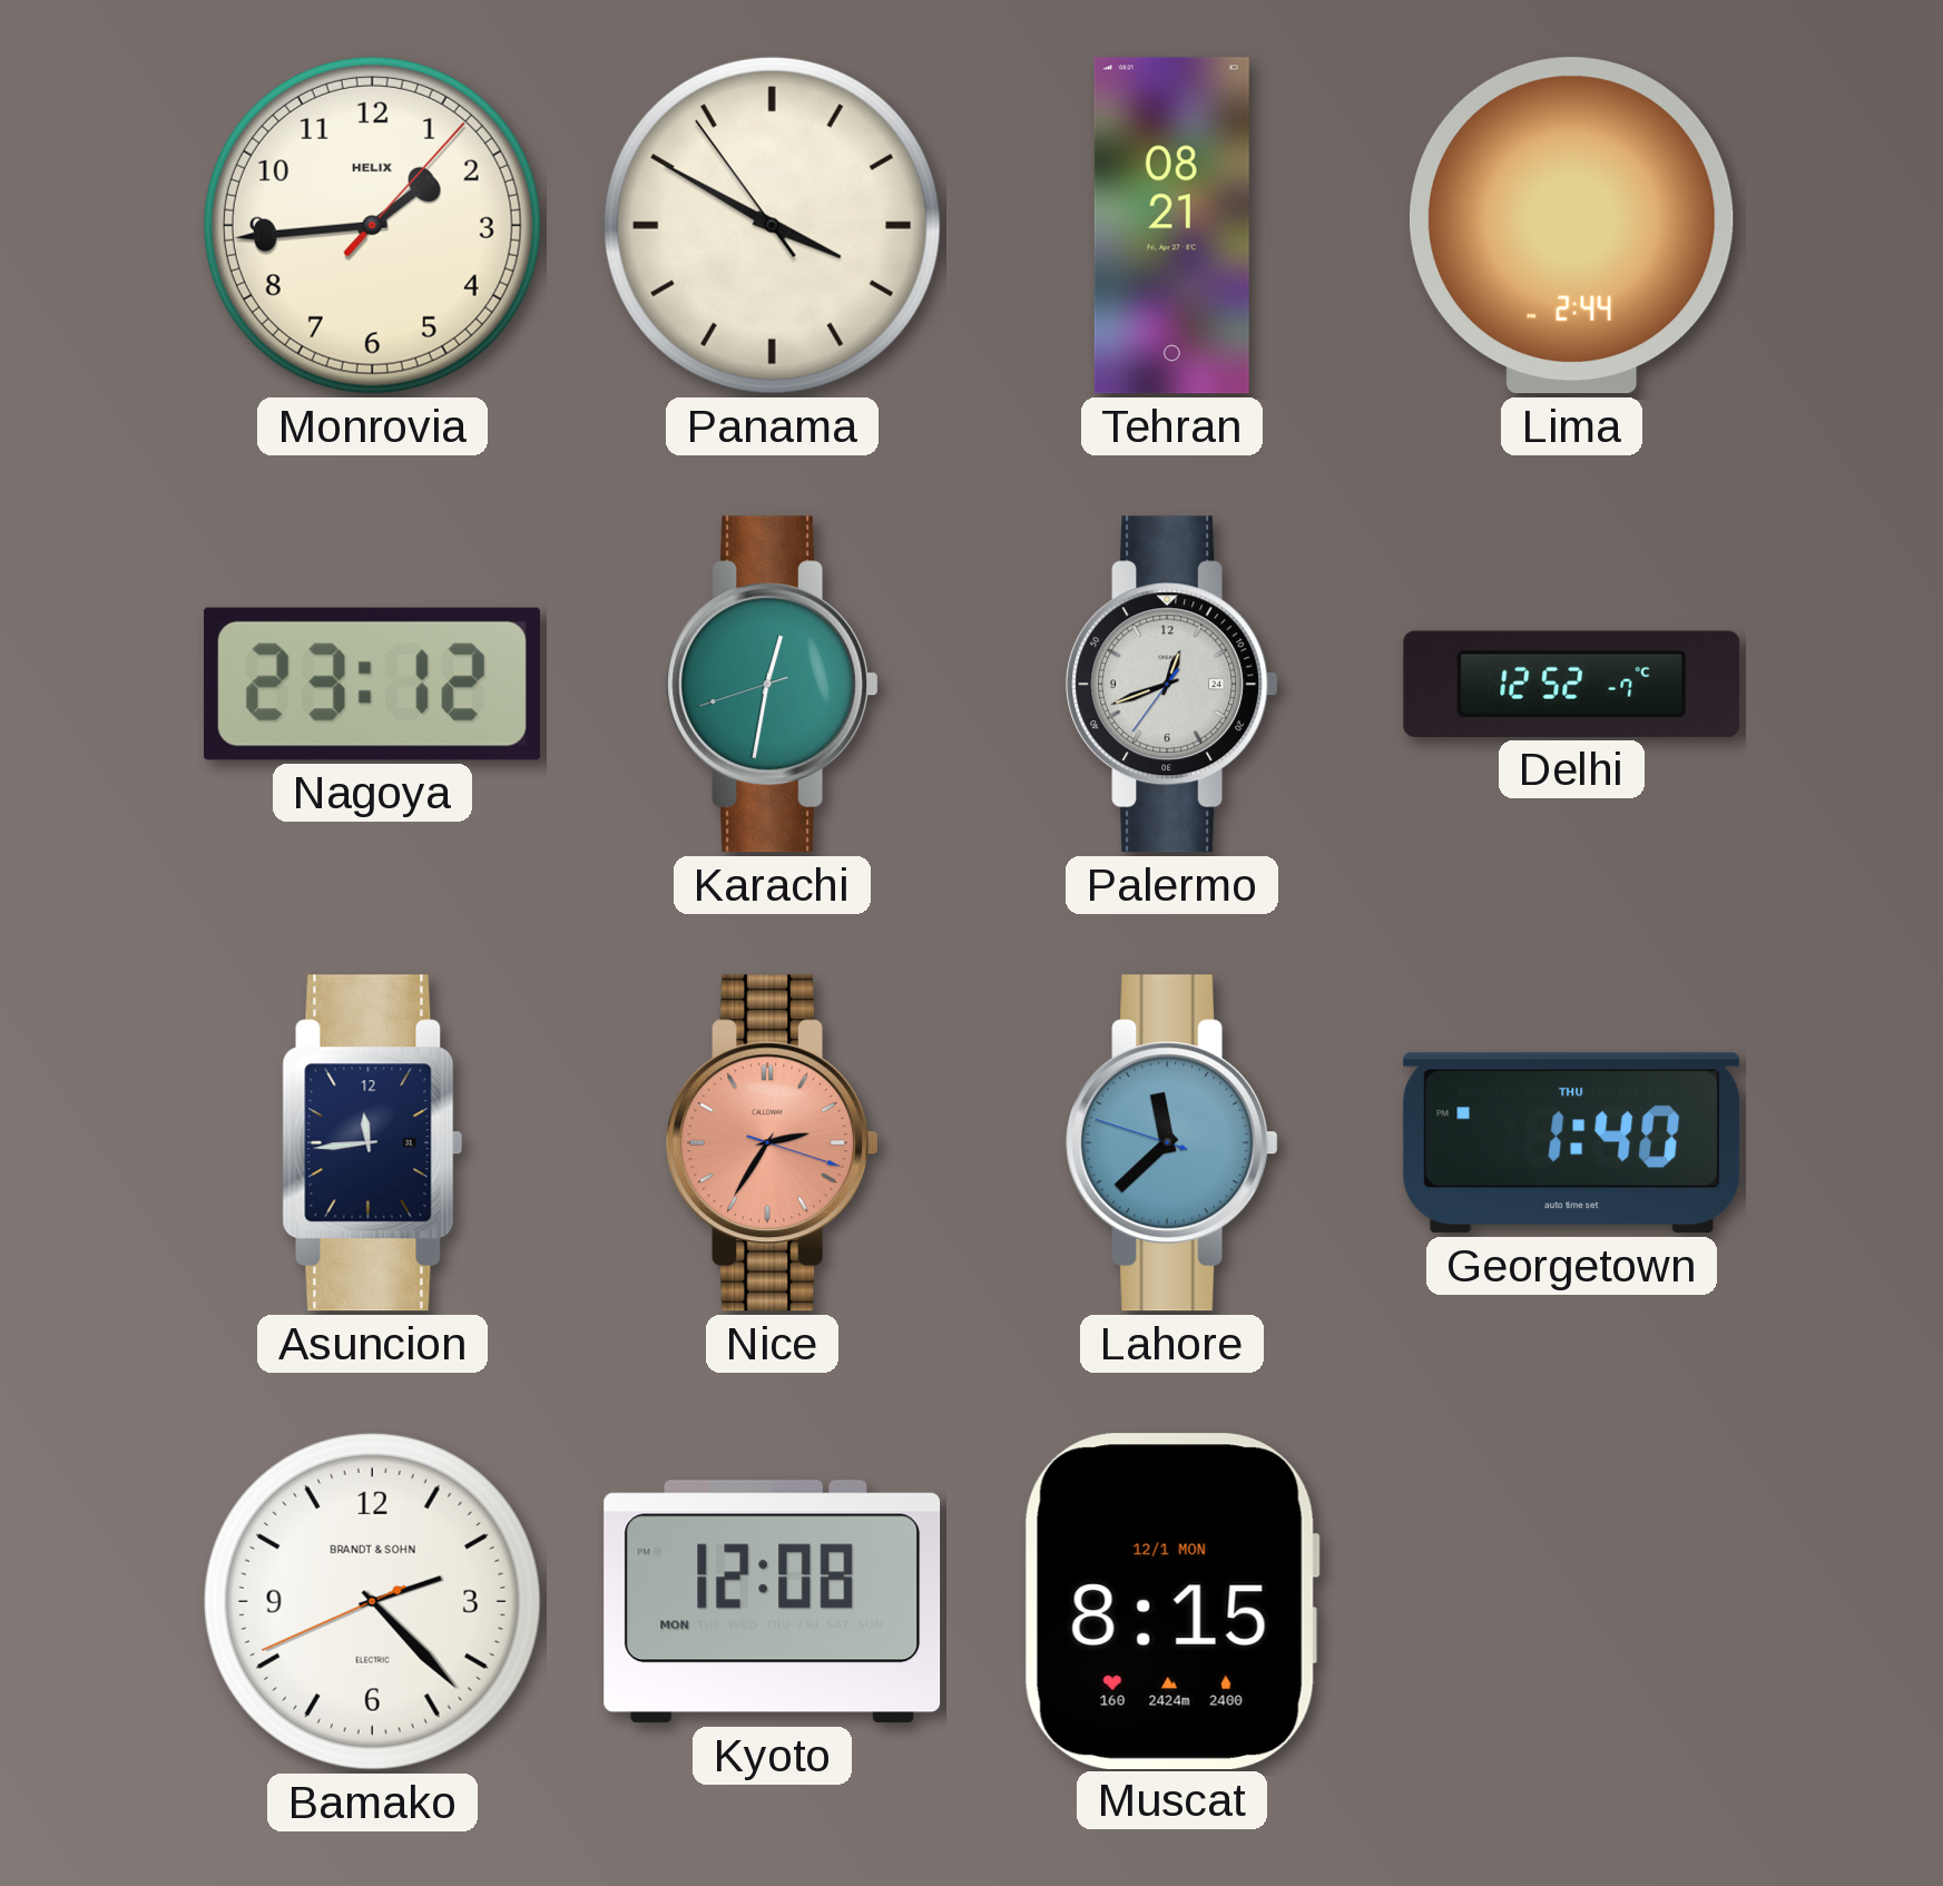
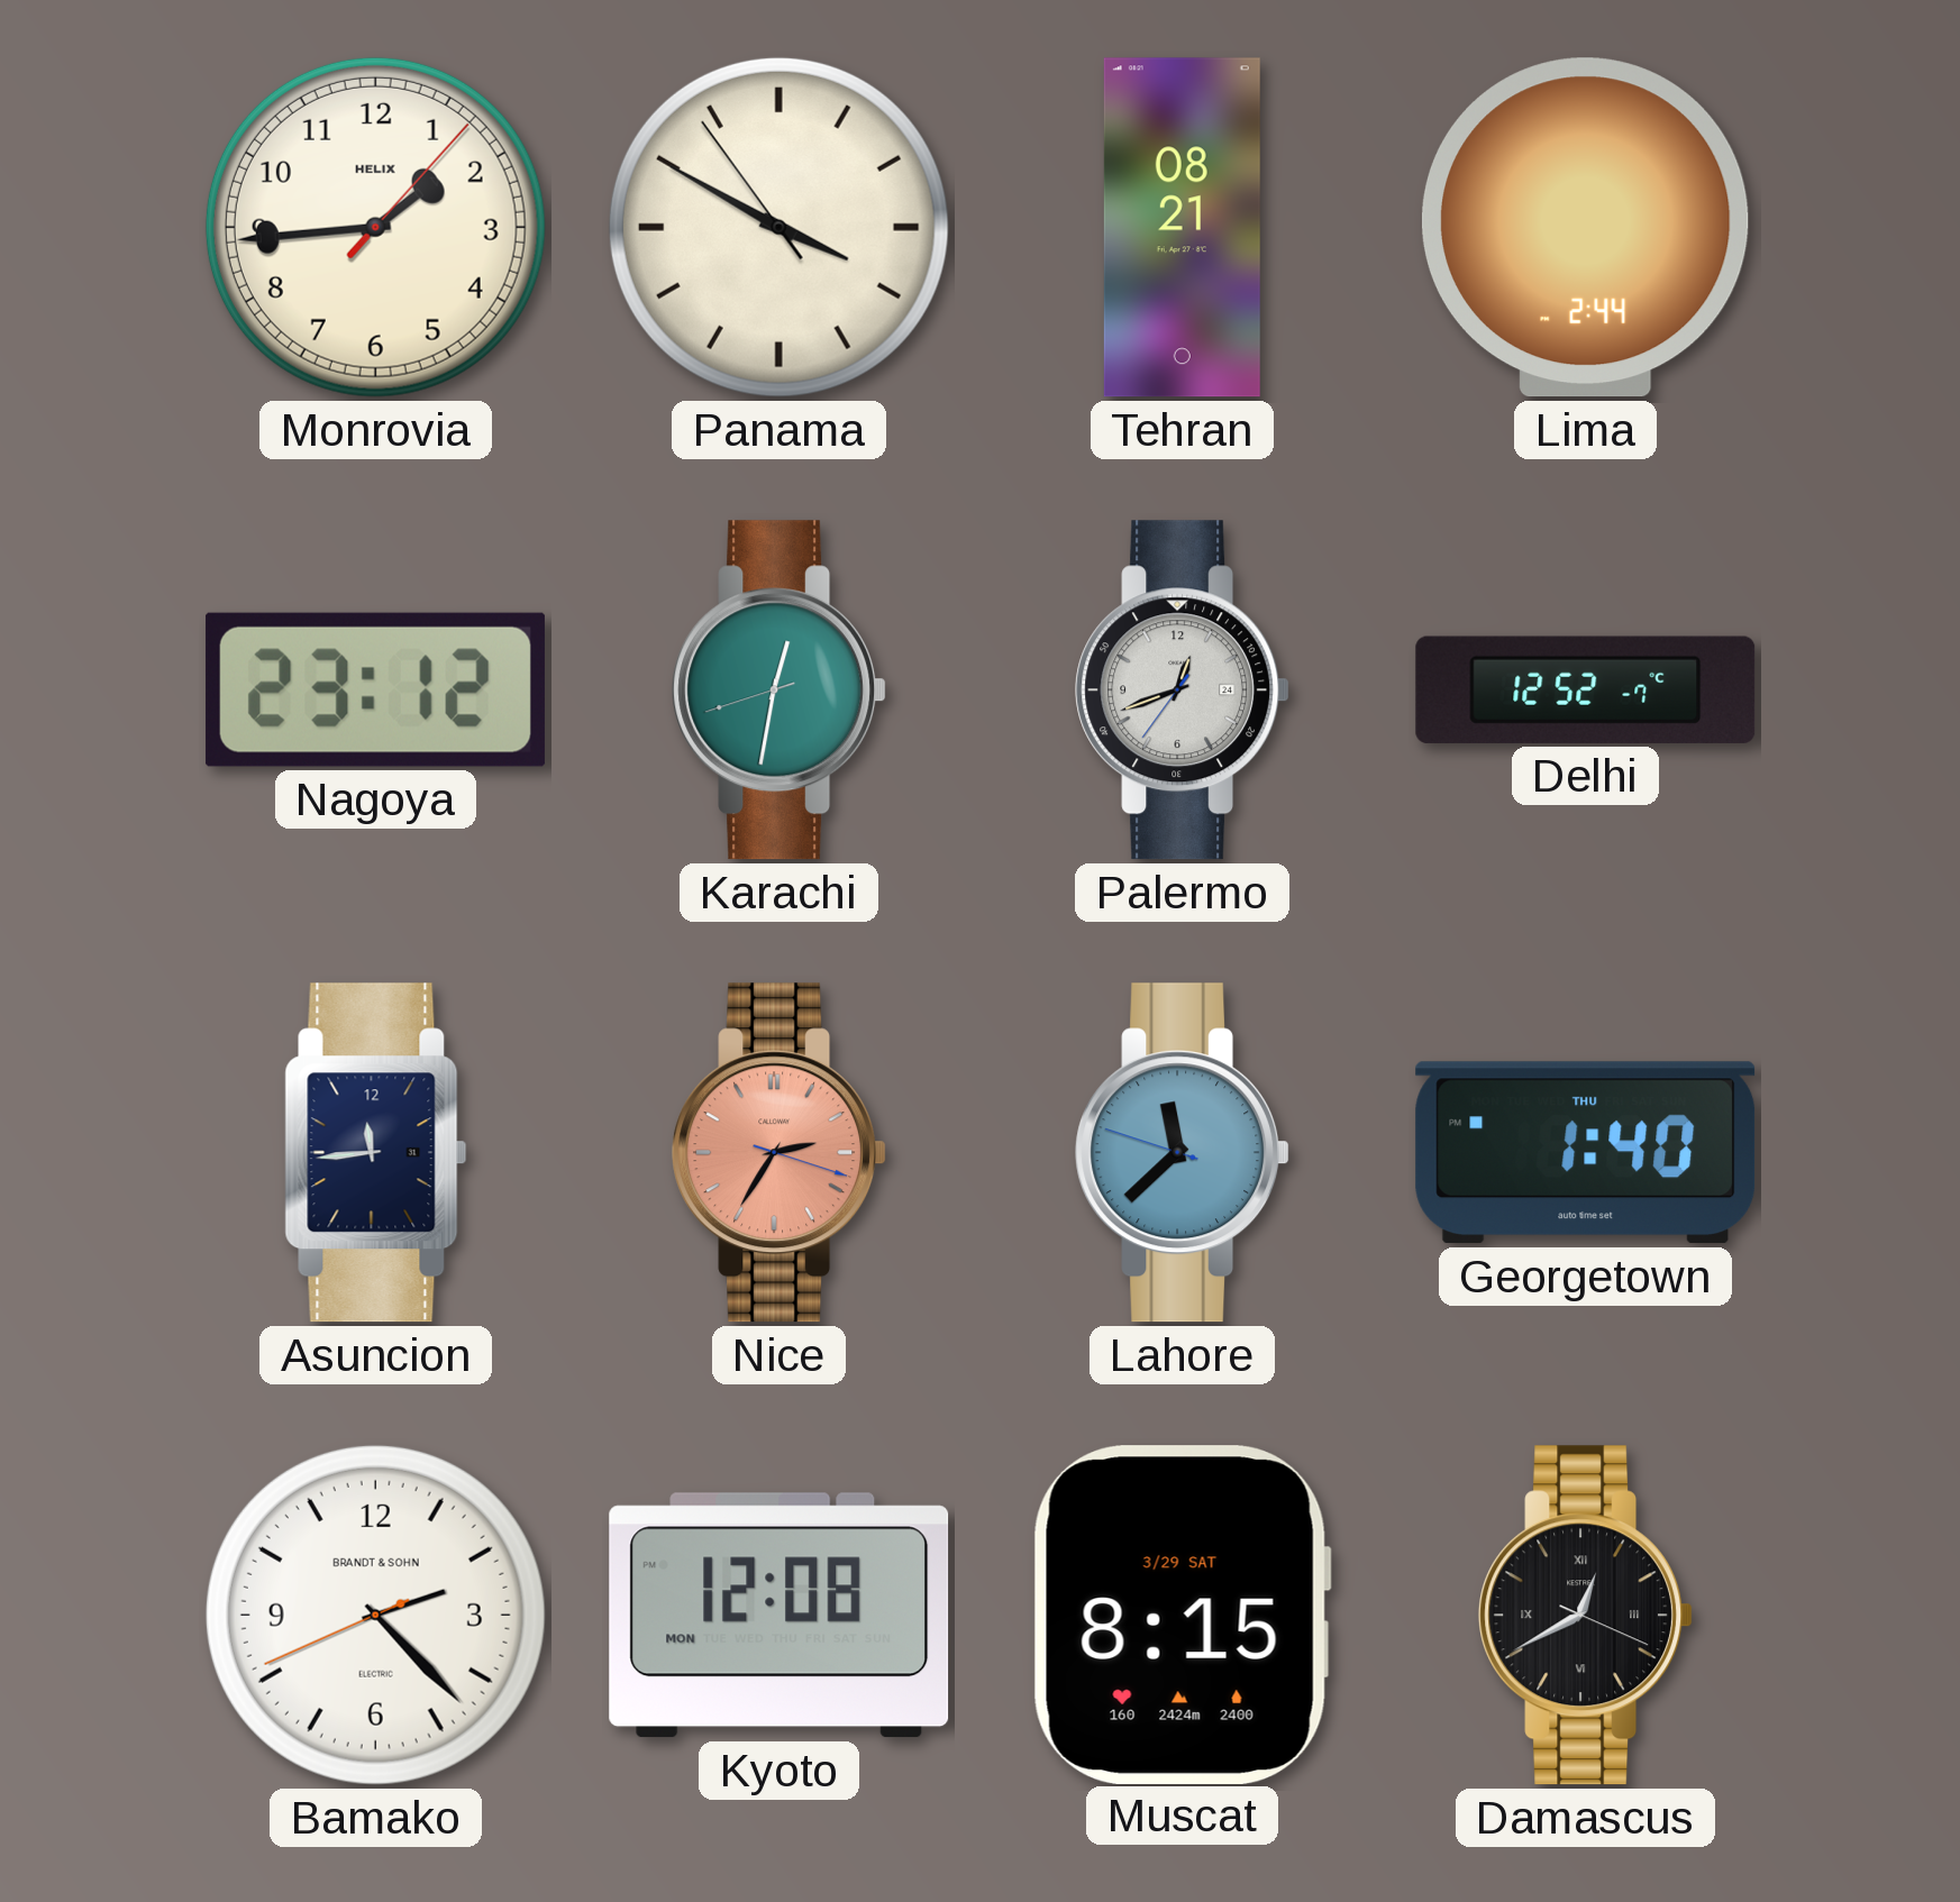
Muscat date: 12/1 MON -> 3/29 SAT
Damascus: none -> 12:40
